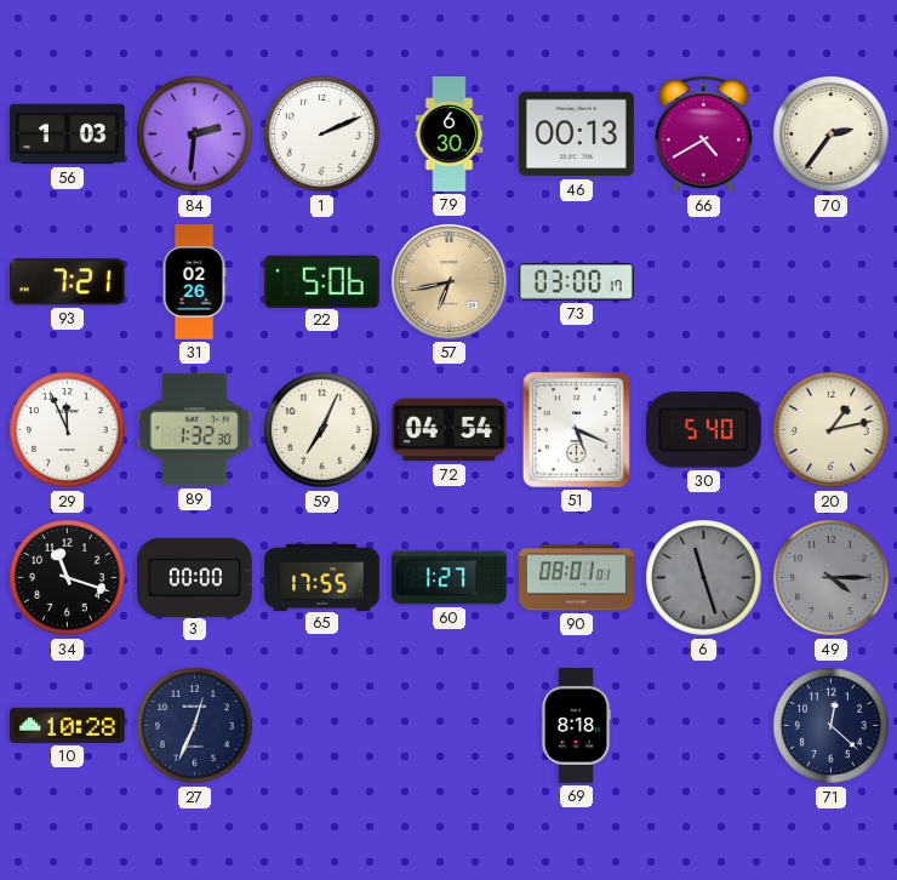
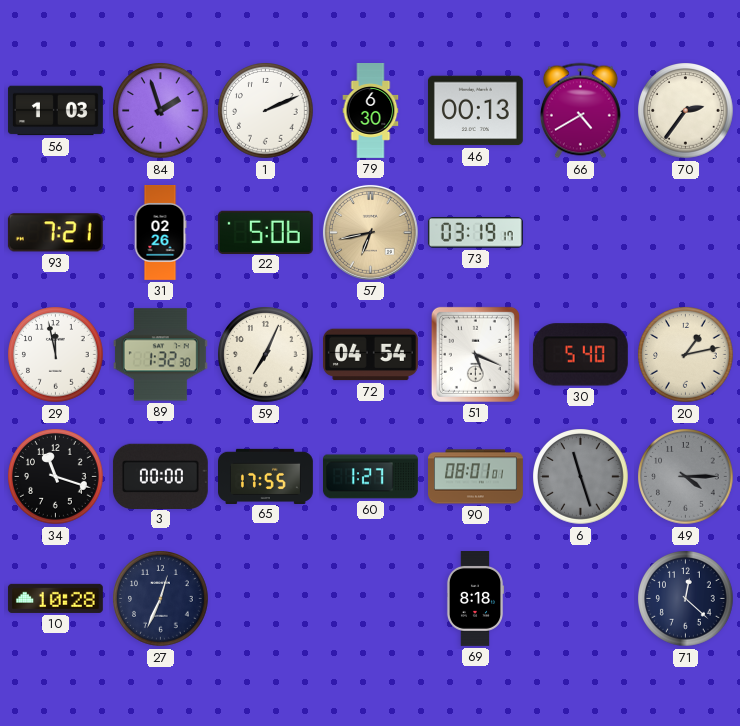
84: 2:31 -> 1:57
73: 03:00 -> 03:19
29: 11:56 -> 11:58
